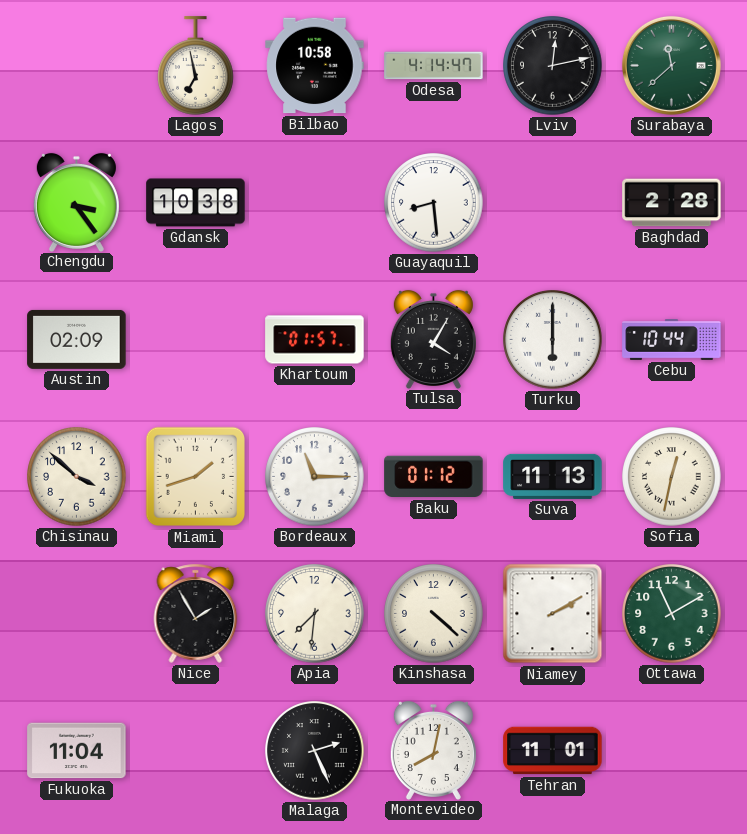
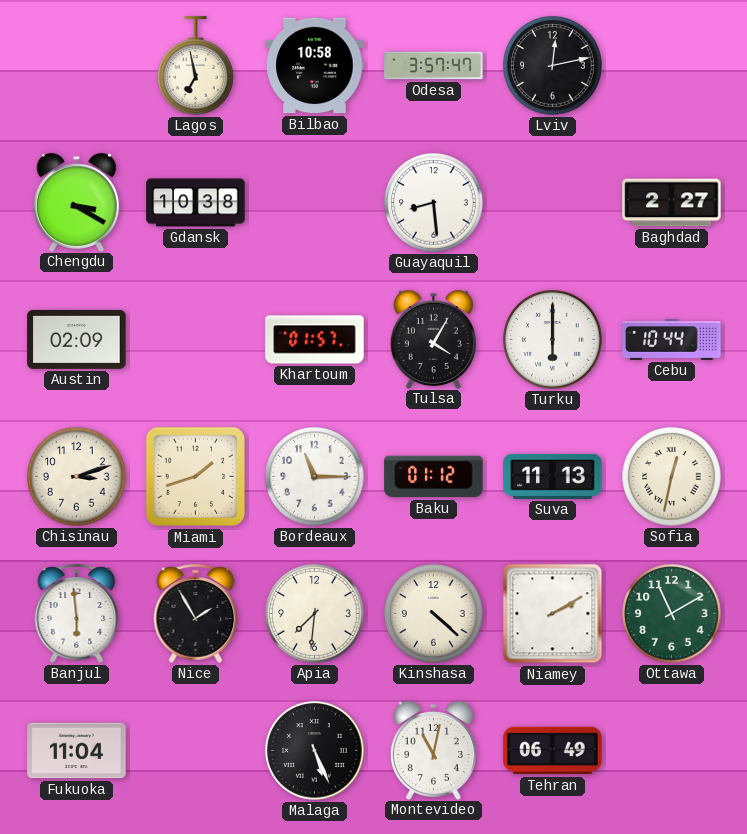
Odesa: 4:14 -> 3:57
Surabaya: 11:38 -> none
Chengdu: 3:24 -> 3:20
Baghdad: 2:28 -> 2:27
Chisinau: 3:52 -> 3:12
Banjul: none -> 5:59
Malaga: 2:26 -> 5:26
Montevideo: 8:02 -> 11:02
Tehran: 11:01 -> 06:49
